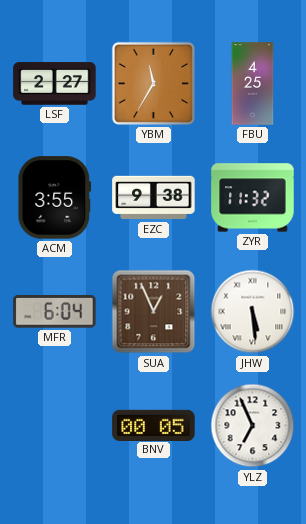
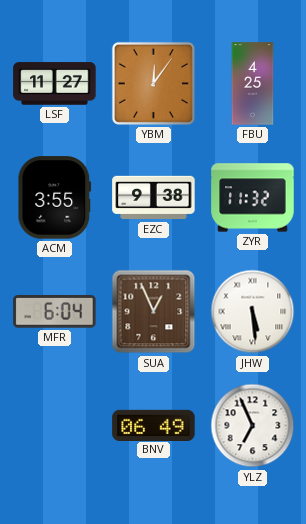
LSF: 2:27 -> 11:27
YBM: 11:35 -> 12:06
BNV: 00:05 -> 06:49
